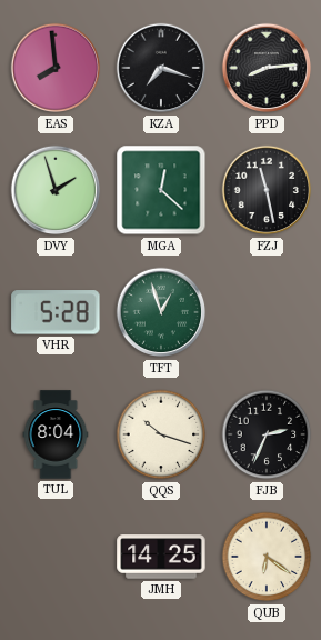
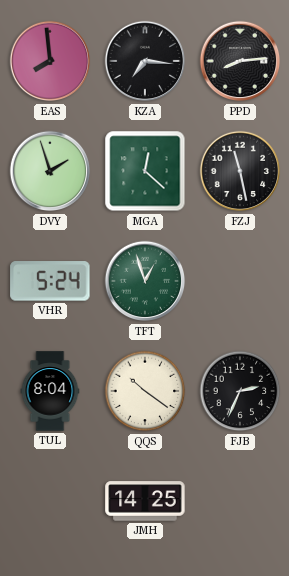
KZA: 7:18 -> 7:16
VHR: 5:28 -> 5:24
QQS: 10:18 -> 10:21
QUB: 6:21 -> none
